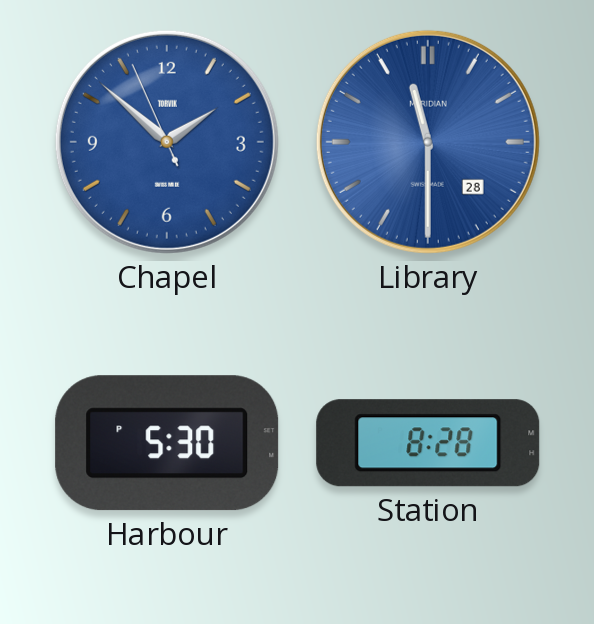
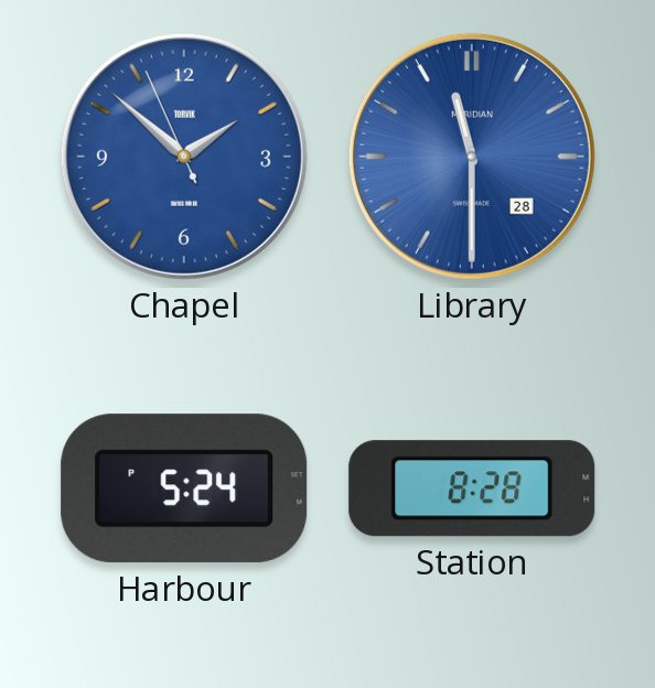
Harbour: 5:30 -> 5:24
